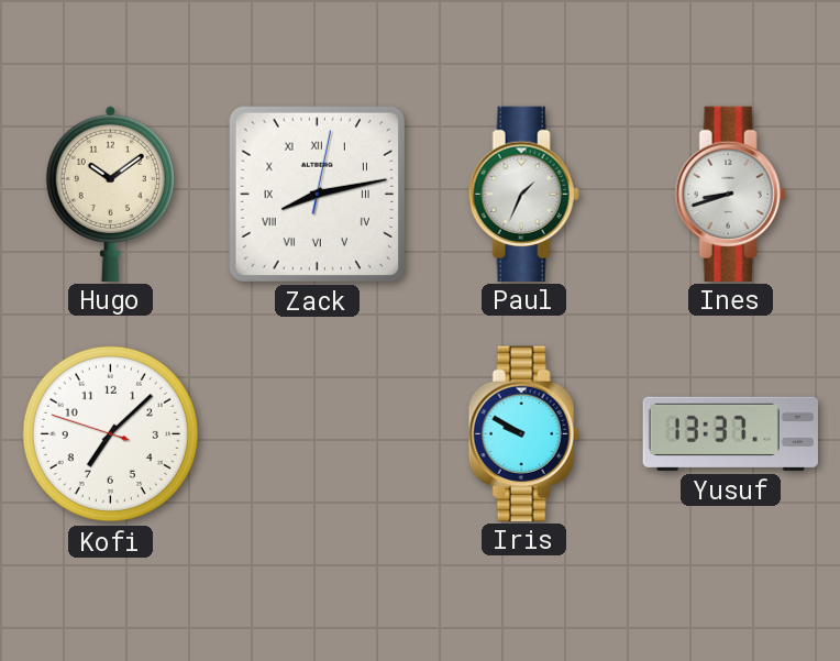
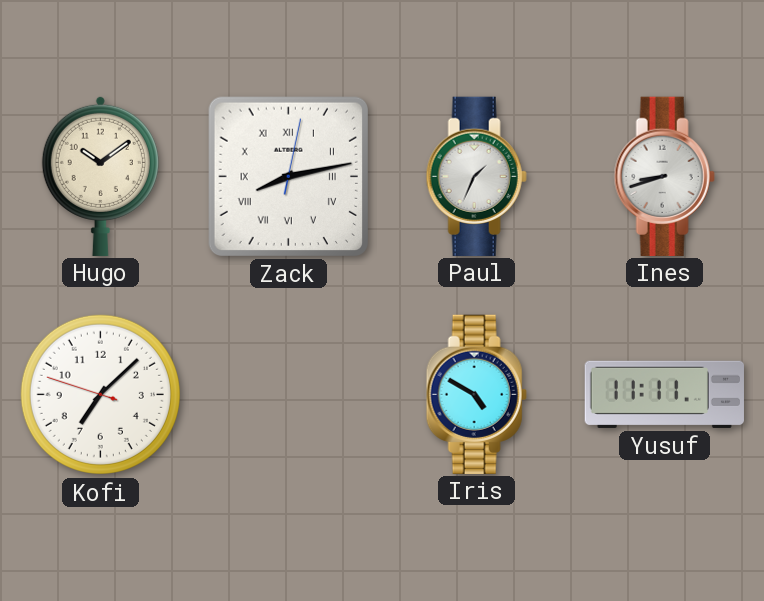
Iris: 9:50 -> 4:50
Yusuf: 13:37 -> 11:11
